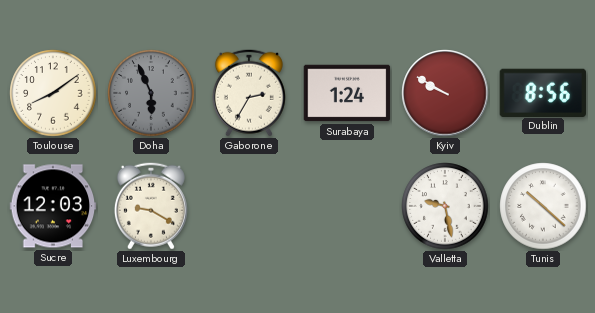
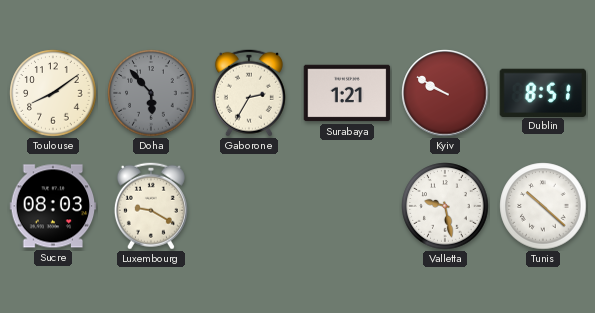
Doha: 5:56 -> 5:53
Surabaya: 1:24 -> 1:21
Dublin: 8:56 -> 8:51
Sucre: 12:03 -> 08:03
